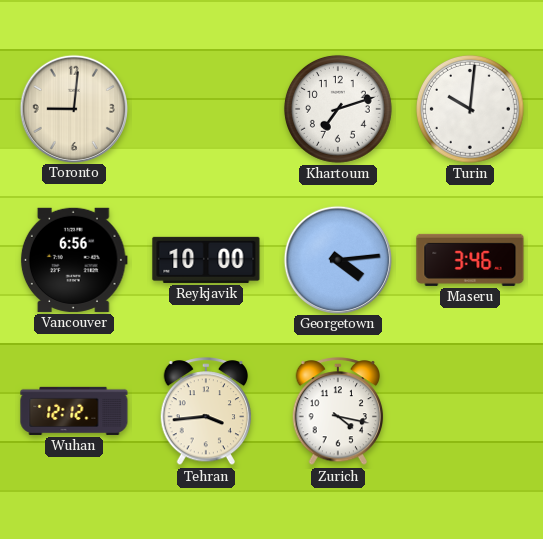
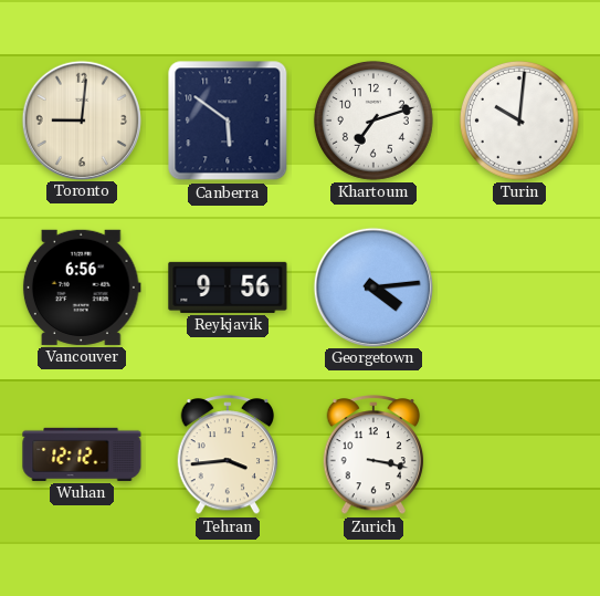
Canberra: none -> 5:51
Reykjavik: 10:00 -> 9:56
Maseru: 3:46 -> none
Zurich: 4:17 -> 3:17
